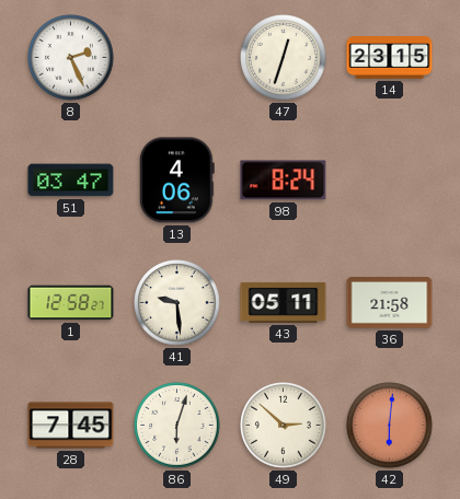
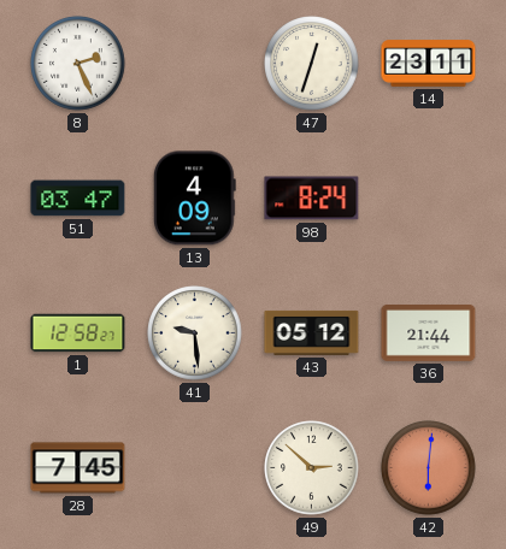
14: 23:15 -> 23:11
13: 4:06 -> 4:09
43: 05:11 -> 05:12
36: 21:58 -> 21:44
86: 6:03 -> none
